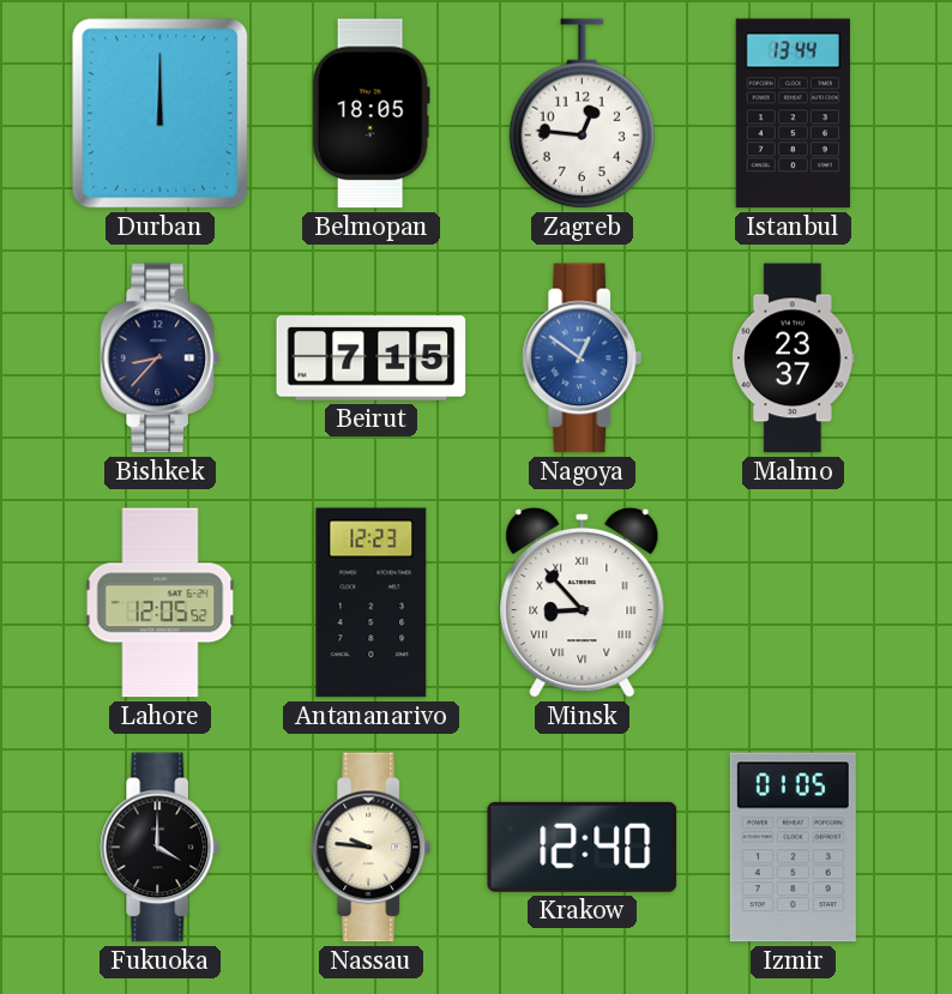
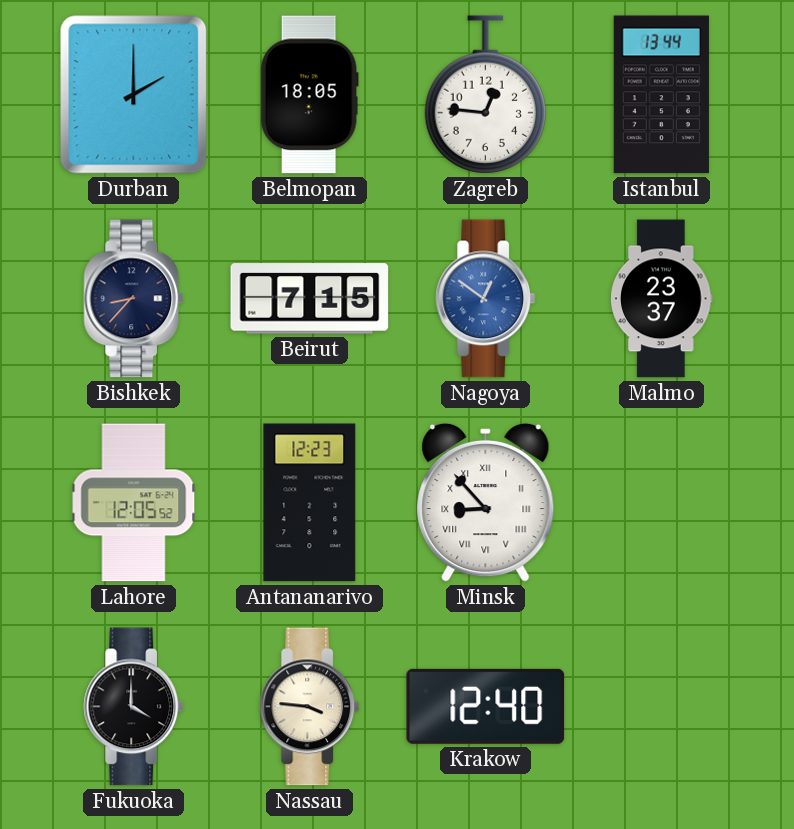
Durban: 12:00 -> 2:00
Nassau: 9:46 -> 3:46
Izmir: 01:05 -> none
